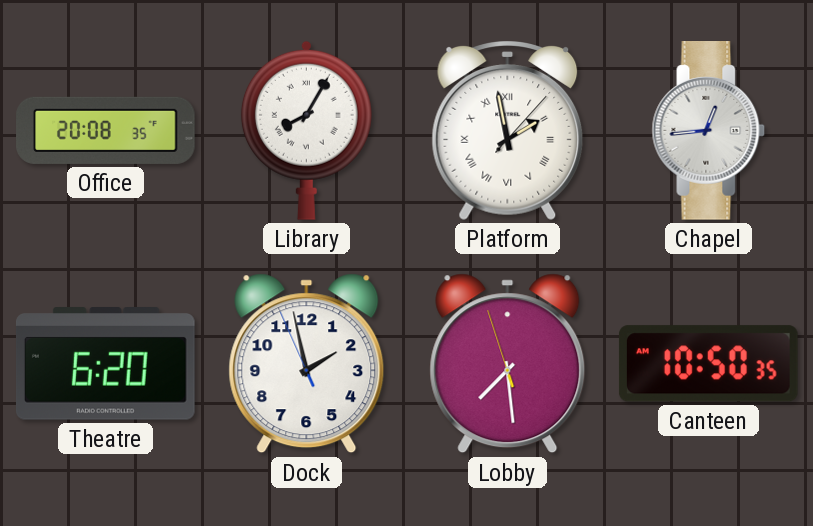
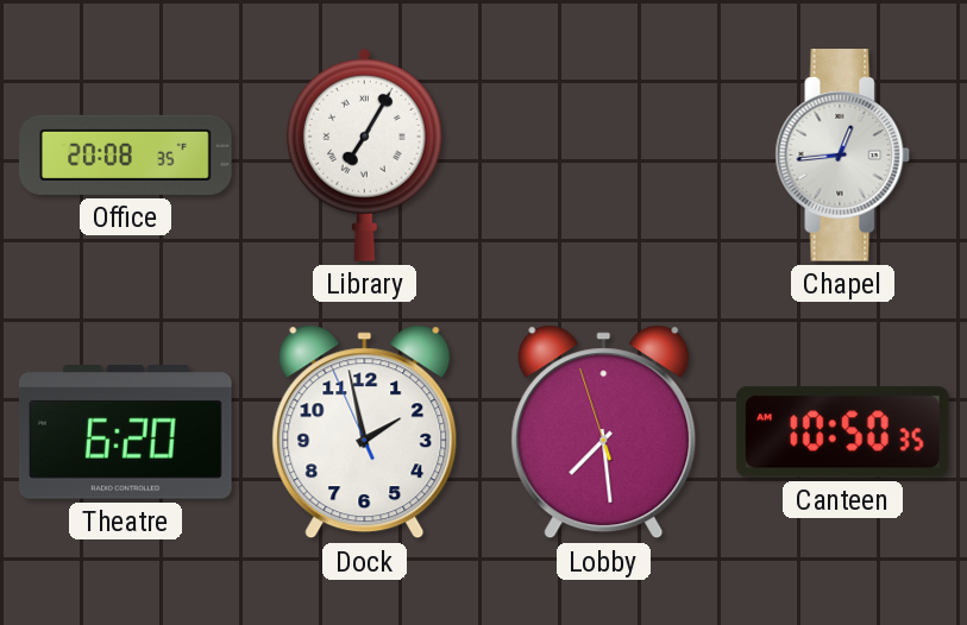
Library: 8:05 -> 7:05
Platform: 1:58 -> none
